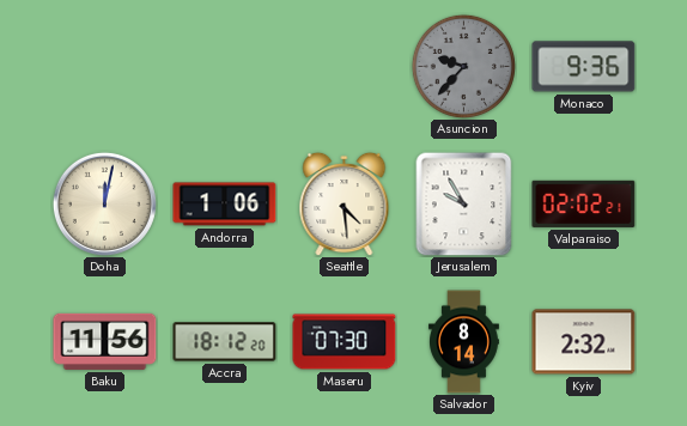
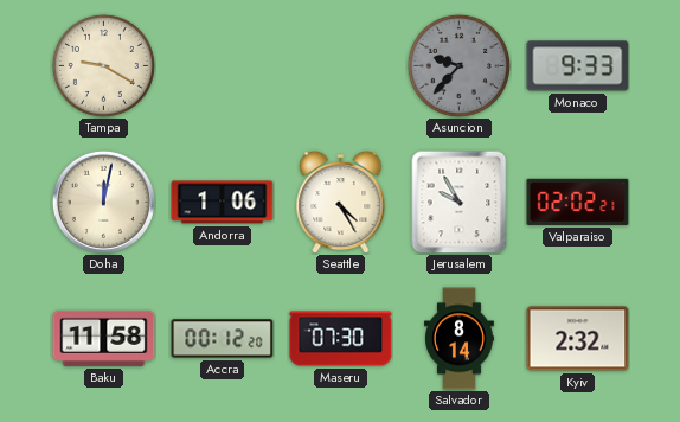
Tampa: none -> 9:20
Monaco: 9:36 -> 9:33
Seattle: 4:29 -> 4:25
Baku: 11:56 -> 11:58
Accra: 18:12 -> 00:12
